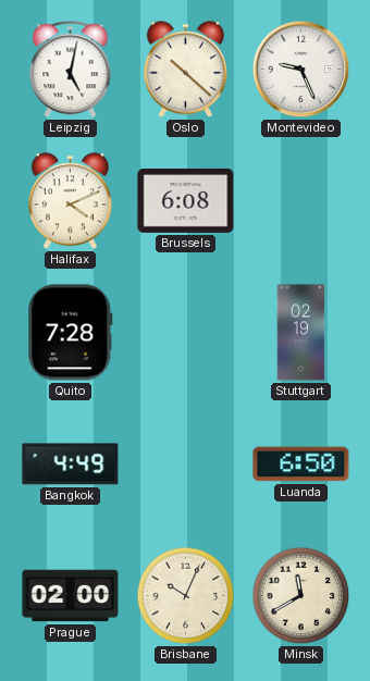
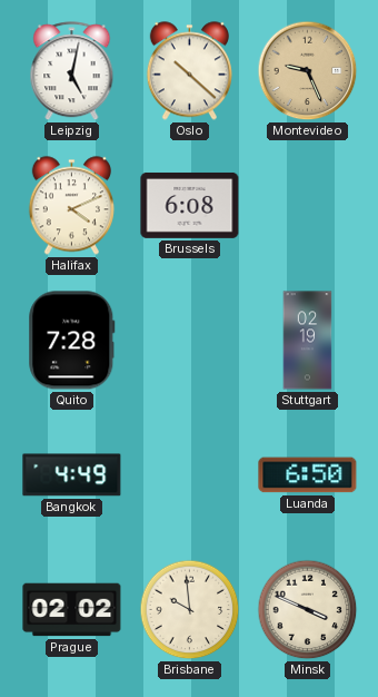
Montevideo dial: white -> champagne
Prague: 02:00 -> 02:02
Brisbane: 10:04 -> 9:59
Minsk: 11:40 -> 3:49
